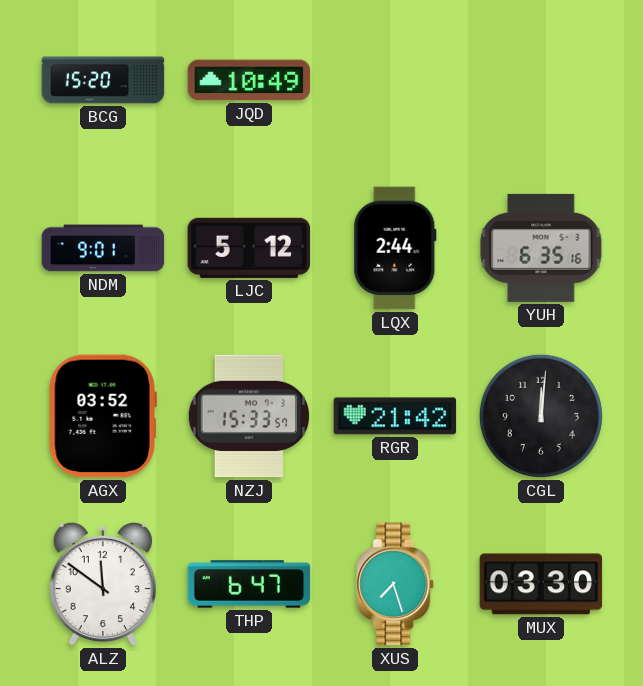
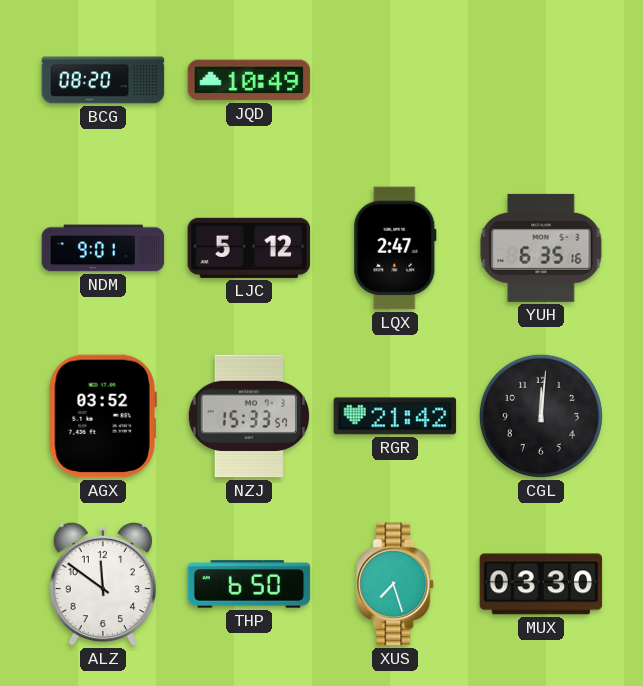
BCG: 15:20 -> 08:20
LQX: 2:44 -> 2:47
THP: 6:47 -> 6:50
